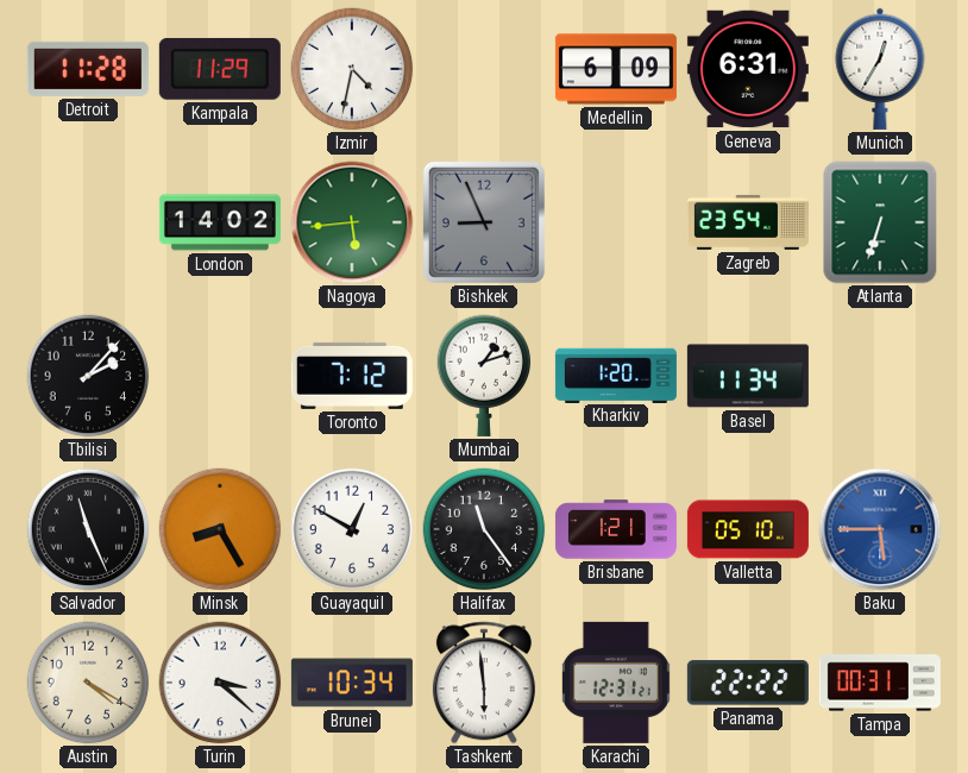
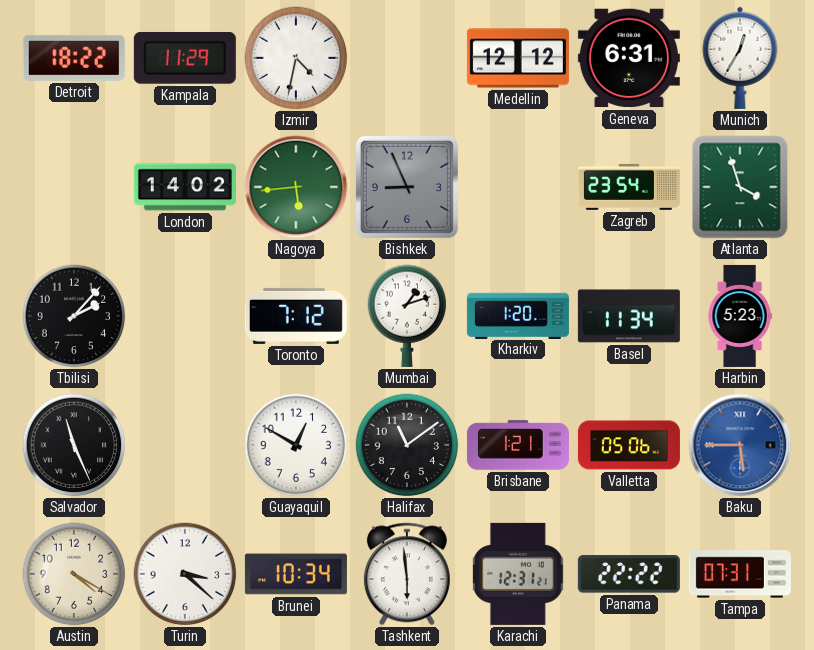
Detroit: 11:28 -> 18:22
Medellin: 6:09 -> 12:12
Atlanta: 6:33 -> 3:57
Harbin: none -> 5:23
Minsk: 8:25 -> none
Halifax: 11:24 -> 11:09
Valletta: 05:10 -> 05:06
Tampa: 00:31 -> 07:31
